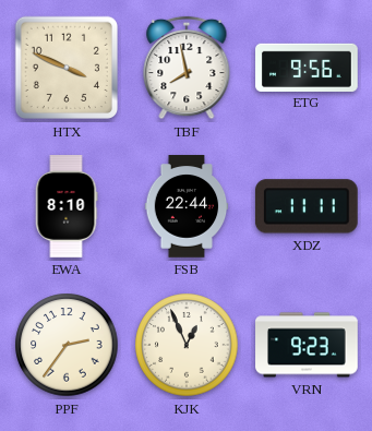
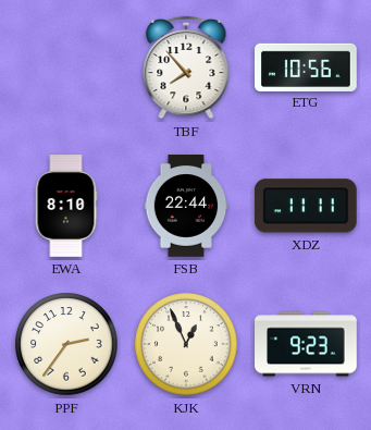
HTX: 3:49 -> none
TBF: 7:58 -> 7:53
ETG: 9:56 -> 10:56
